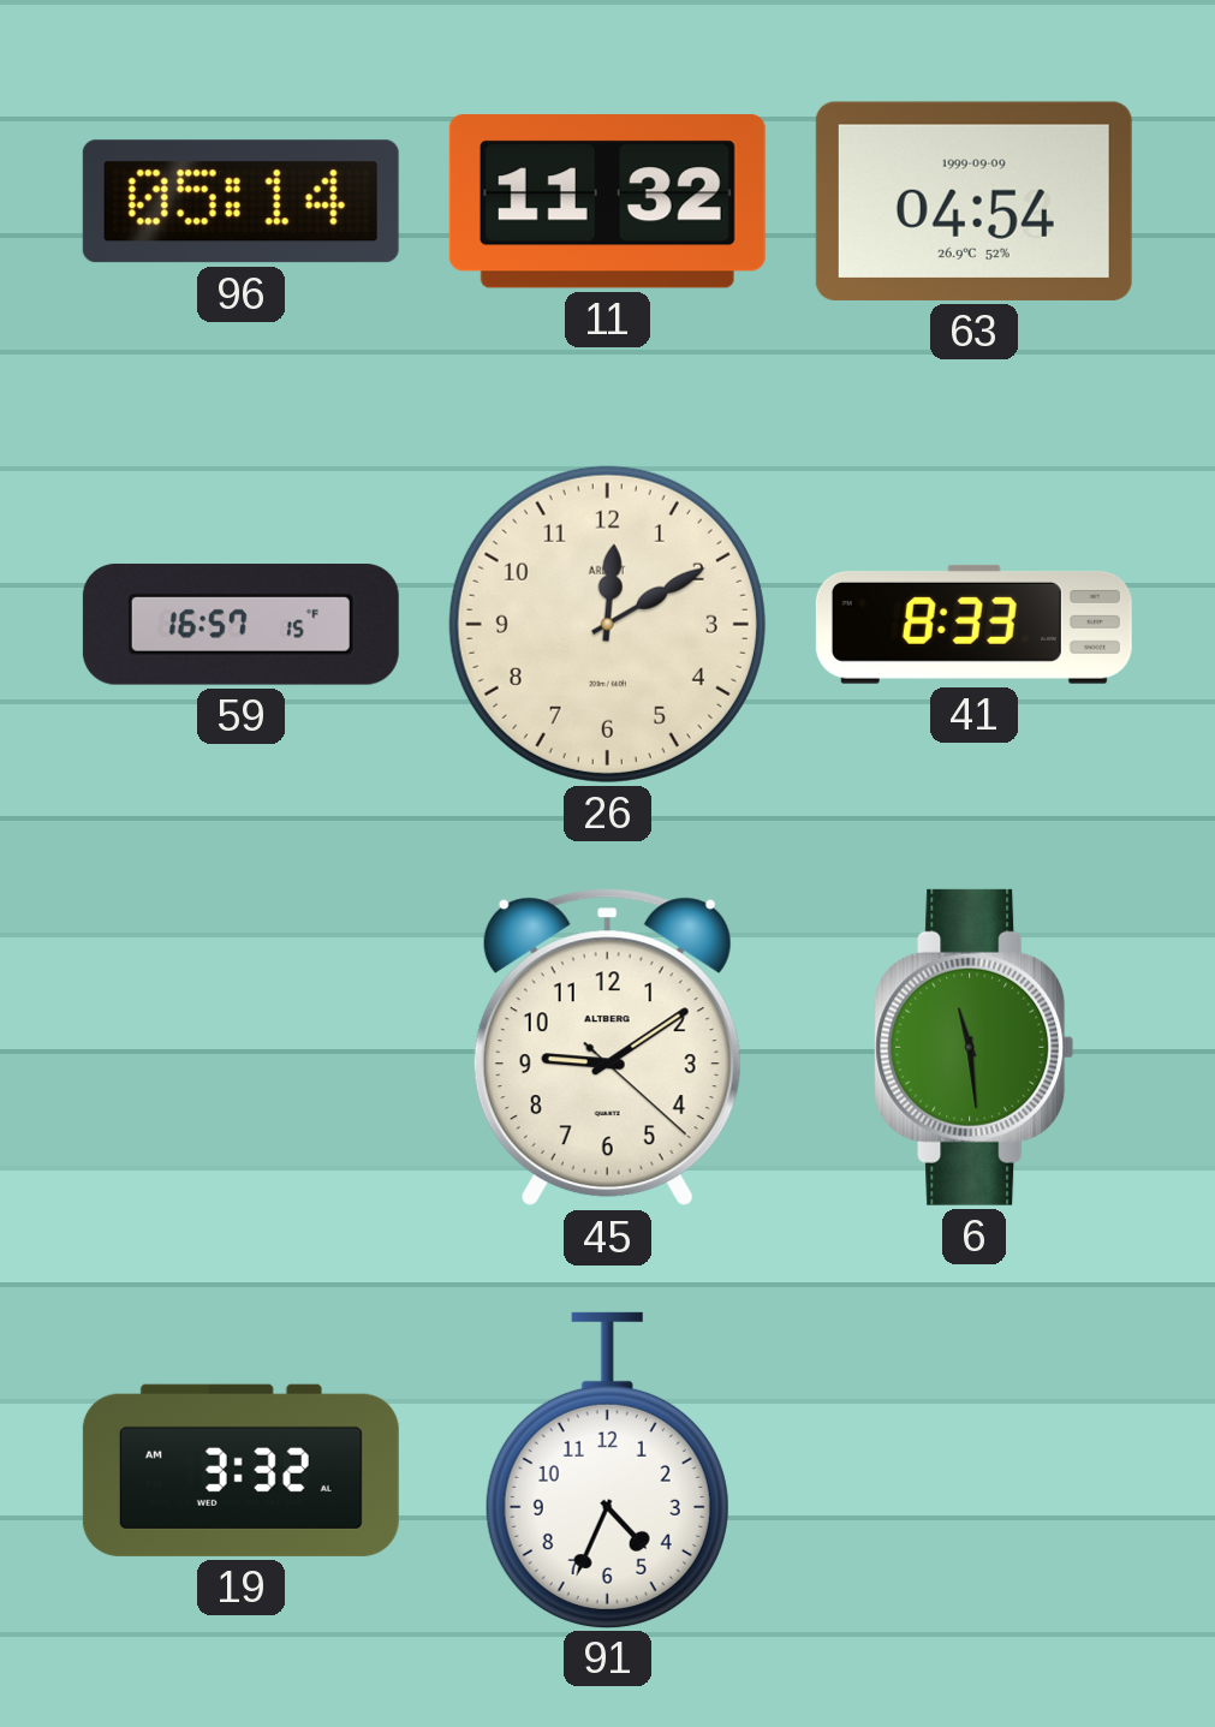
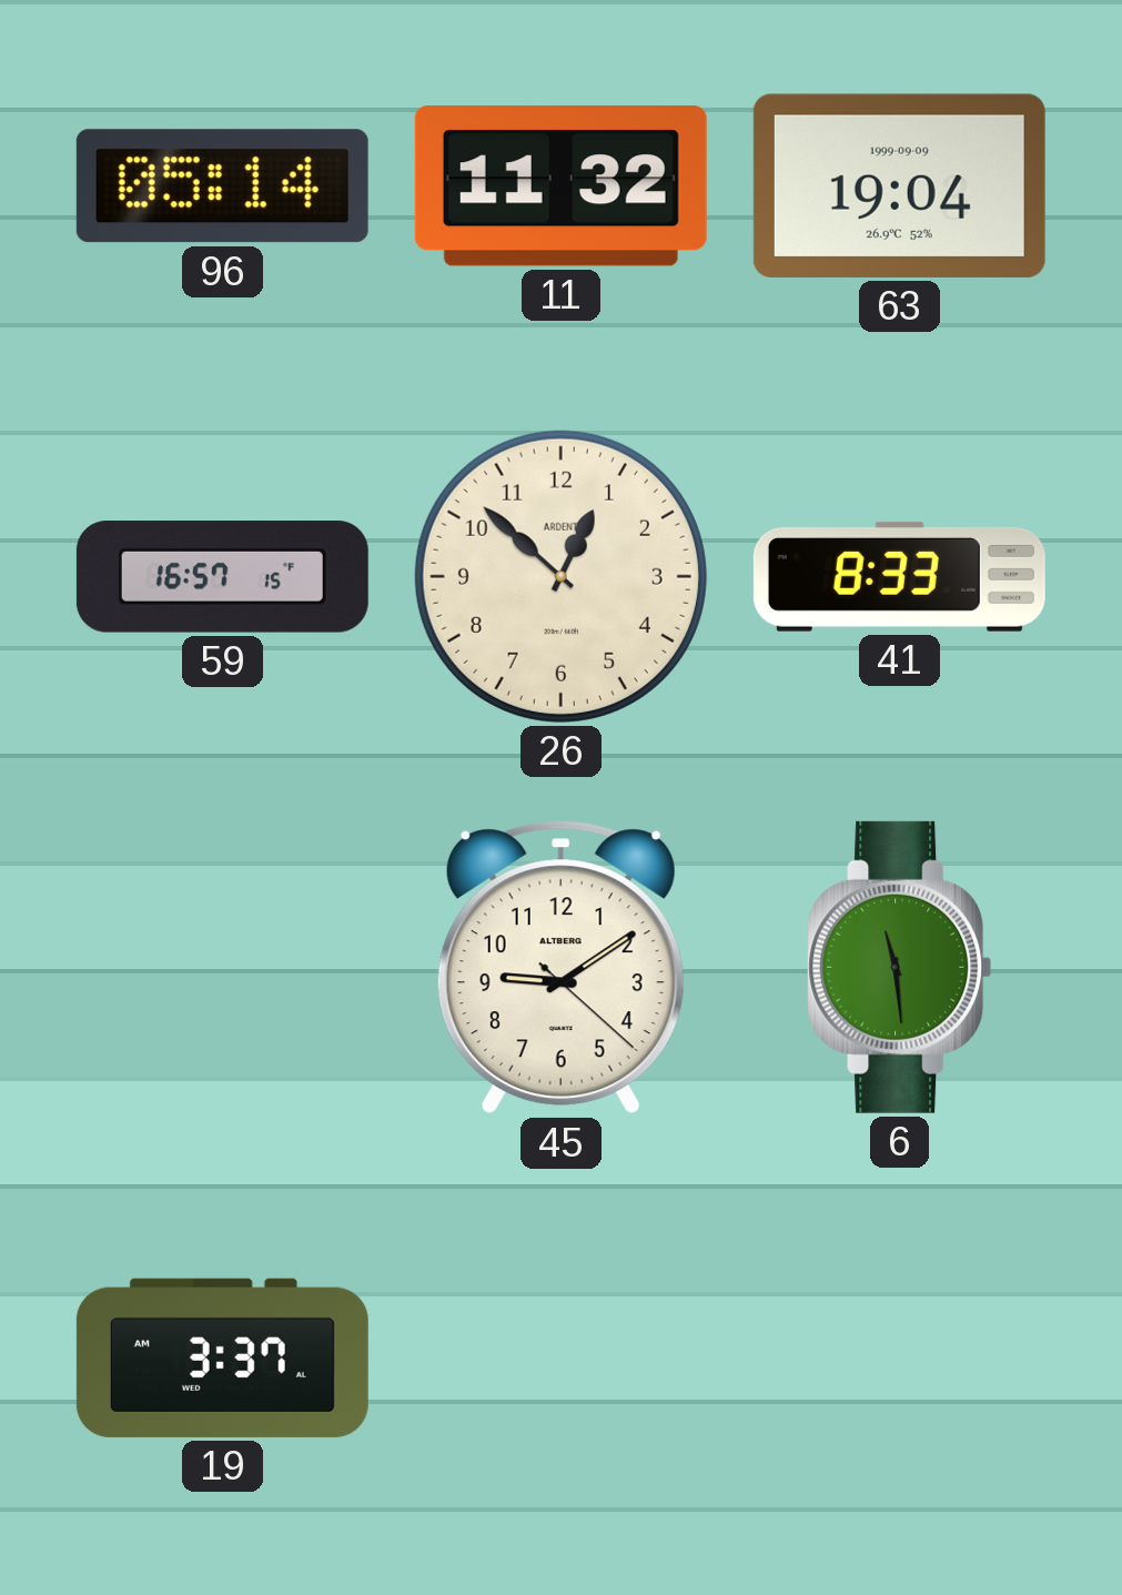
63: 04:54 -> 19:04
26: 12:10 -> 12:52
19: 3:32 -> 3:37
91: 4:34 -> none
